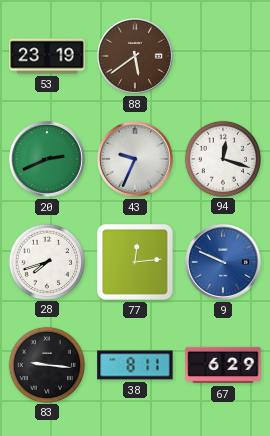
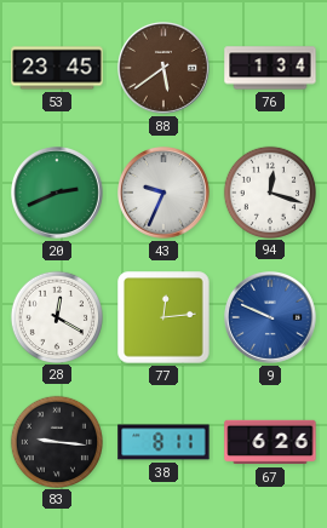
53: 23:19 -> 23:45
76: none -> 1:34
28: 7:42 -> 12:20
67: 6:29 -> 6:26
